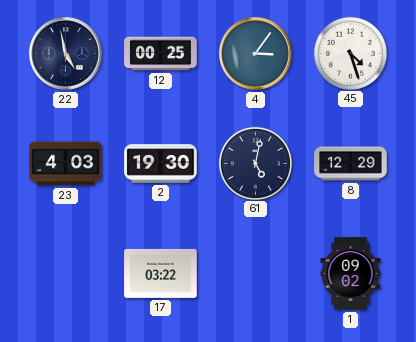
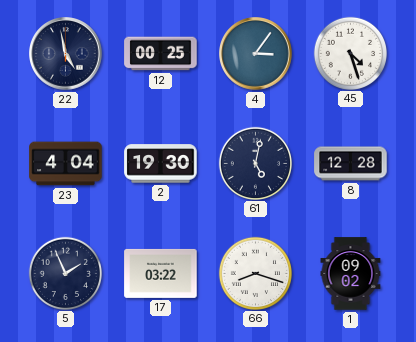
23: 4:03 -> 4:04
8: 12:29 -> 12:28
5: none -> 1:56
66: none -> 8:18
